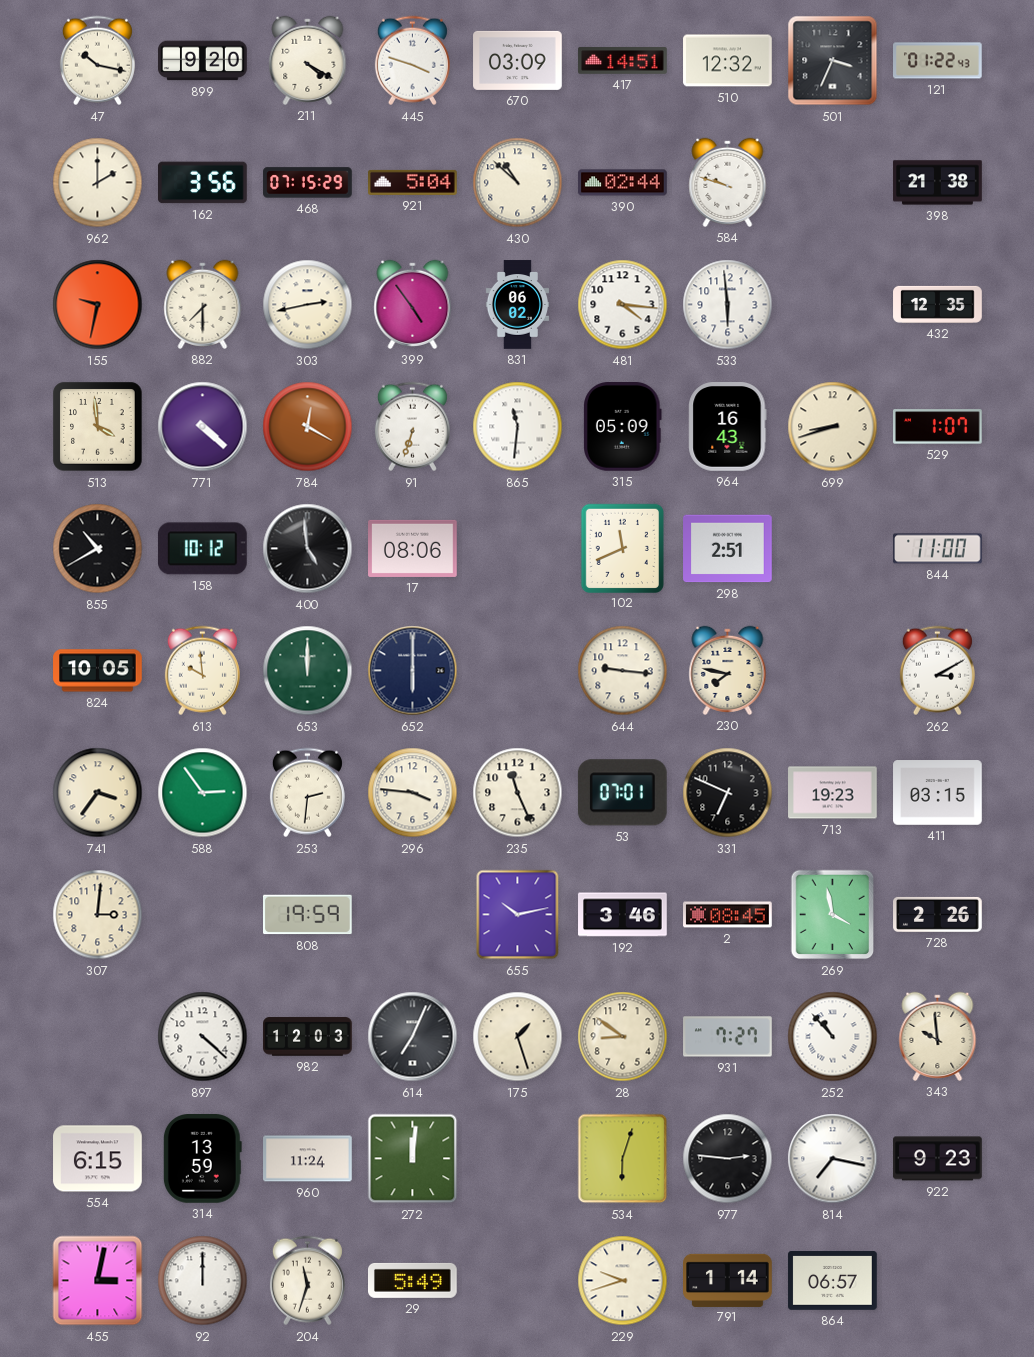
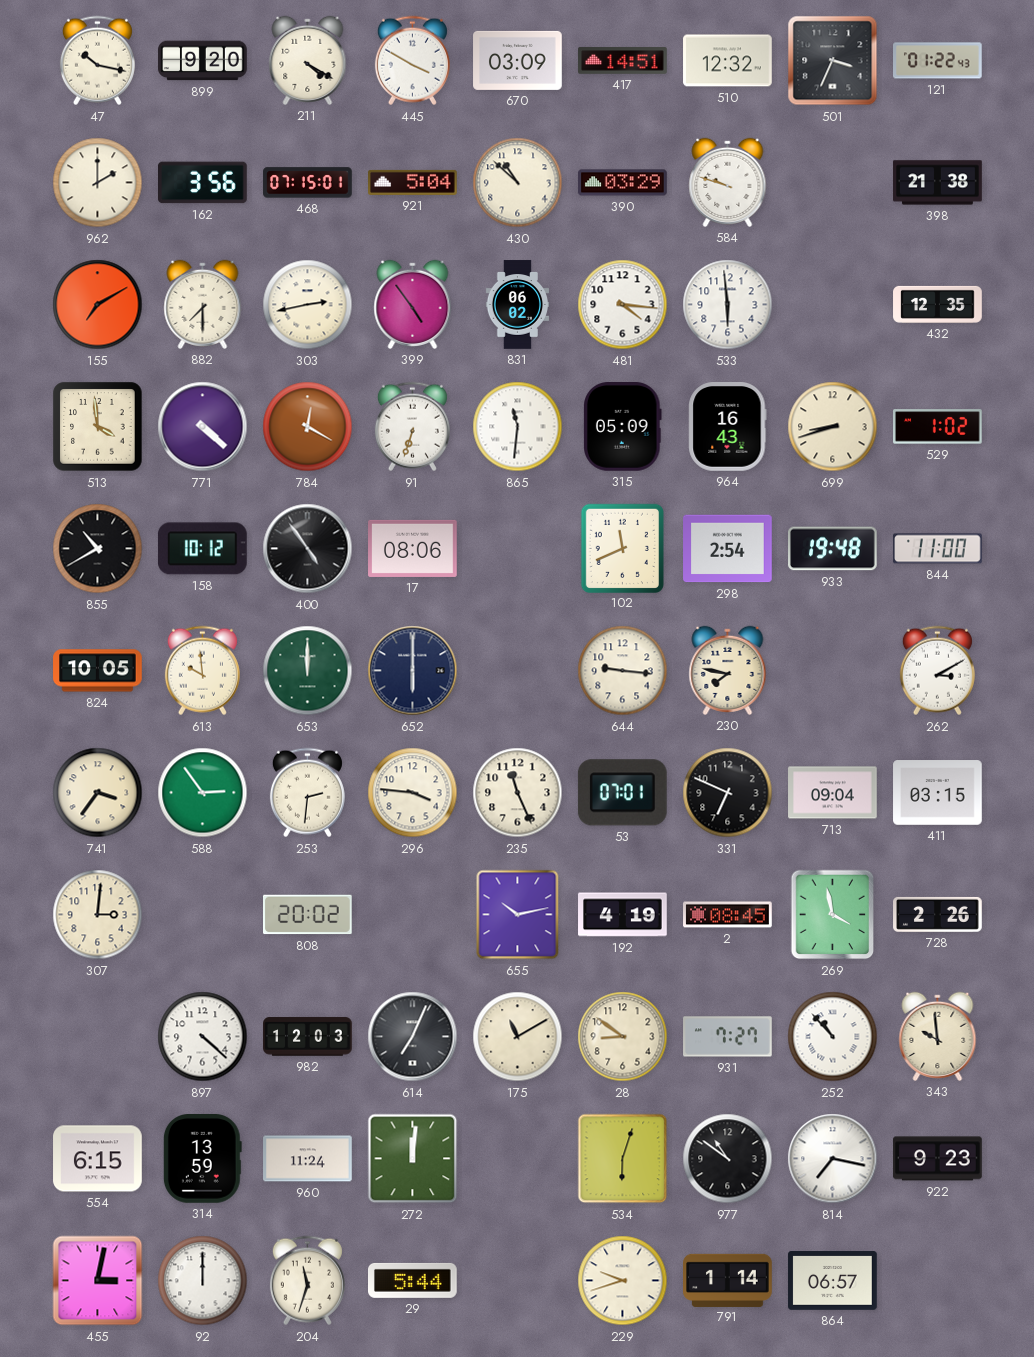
445: 3:48 -> 3:50
468: 07:15:29 -> 07:15:01
390: 02:44 -> 03:29
155: 9:32 -> 7:10
529: 1:07 -> 1:02
400: 4:59 -> 4:54
298: 2:51 -> 2:54
933: none -> 19:48
713: 19:23 -> 09:04
808: 19:59 -> 20:02
192: 3:46 -> 4:19
175: 1:27 -> 11:10
977: 2:46 -> 10:51
29: 5:49 -> 5:44
